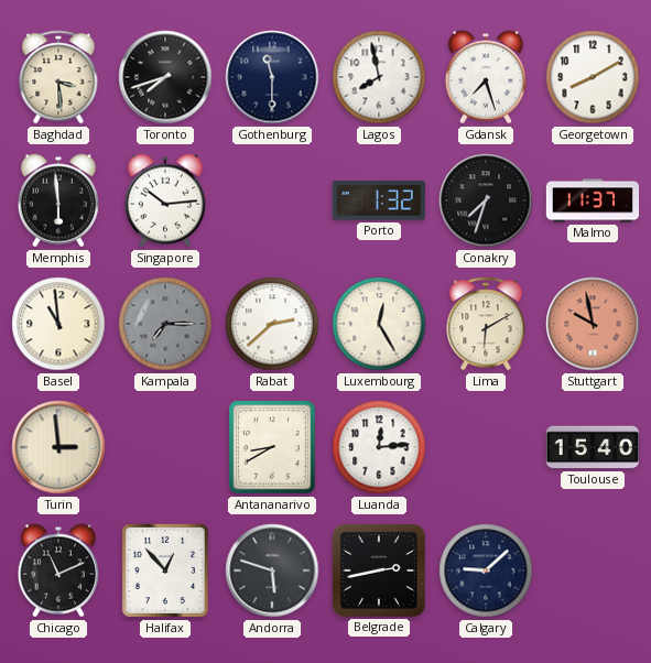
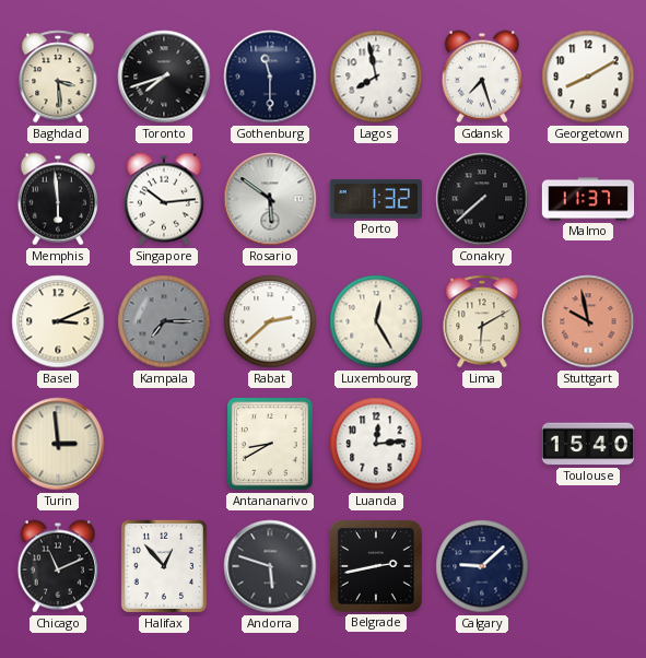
Rosario: none -> 5:51
Conakry: 7:33 -> 7:38
Basel: 10:59 -> 3:11
